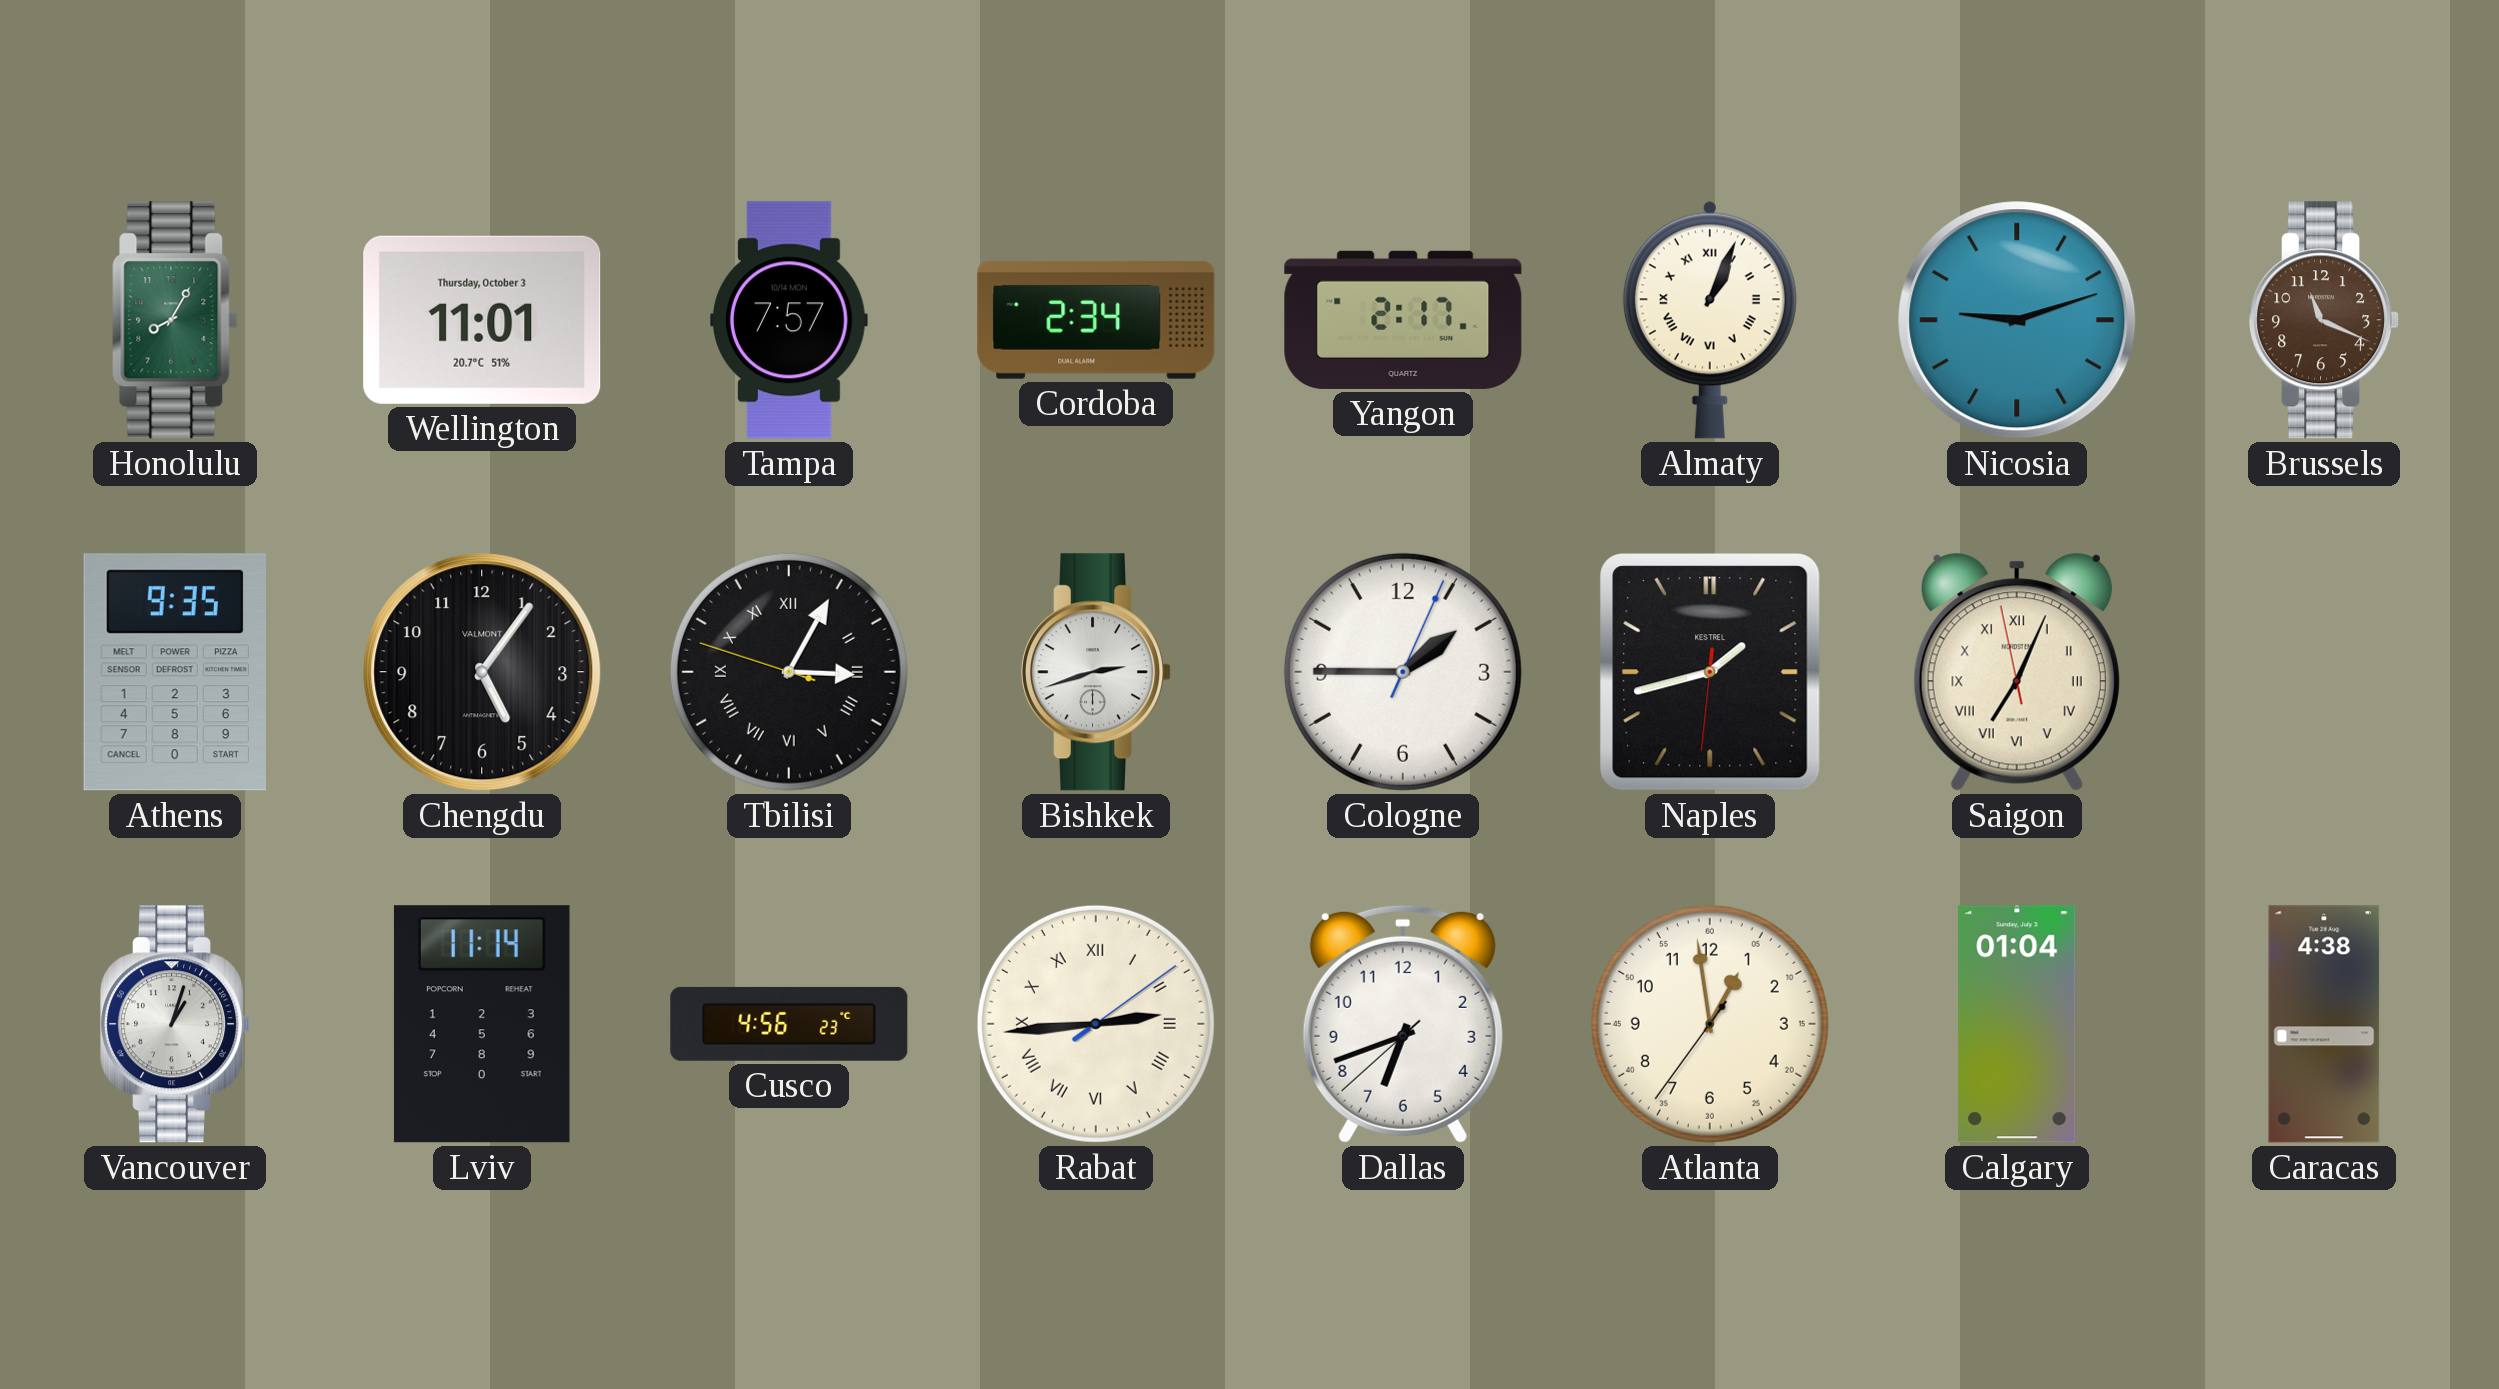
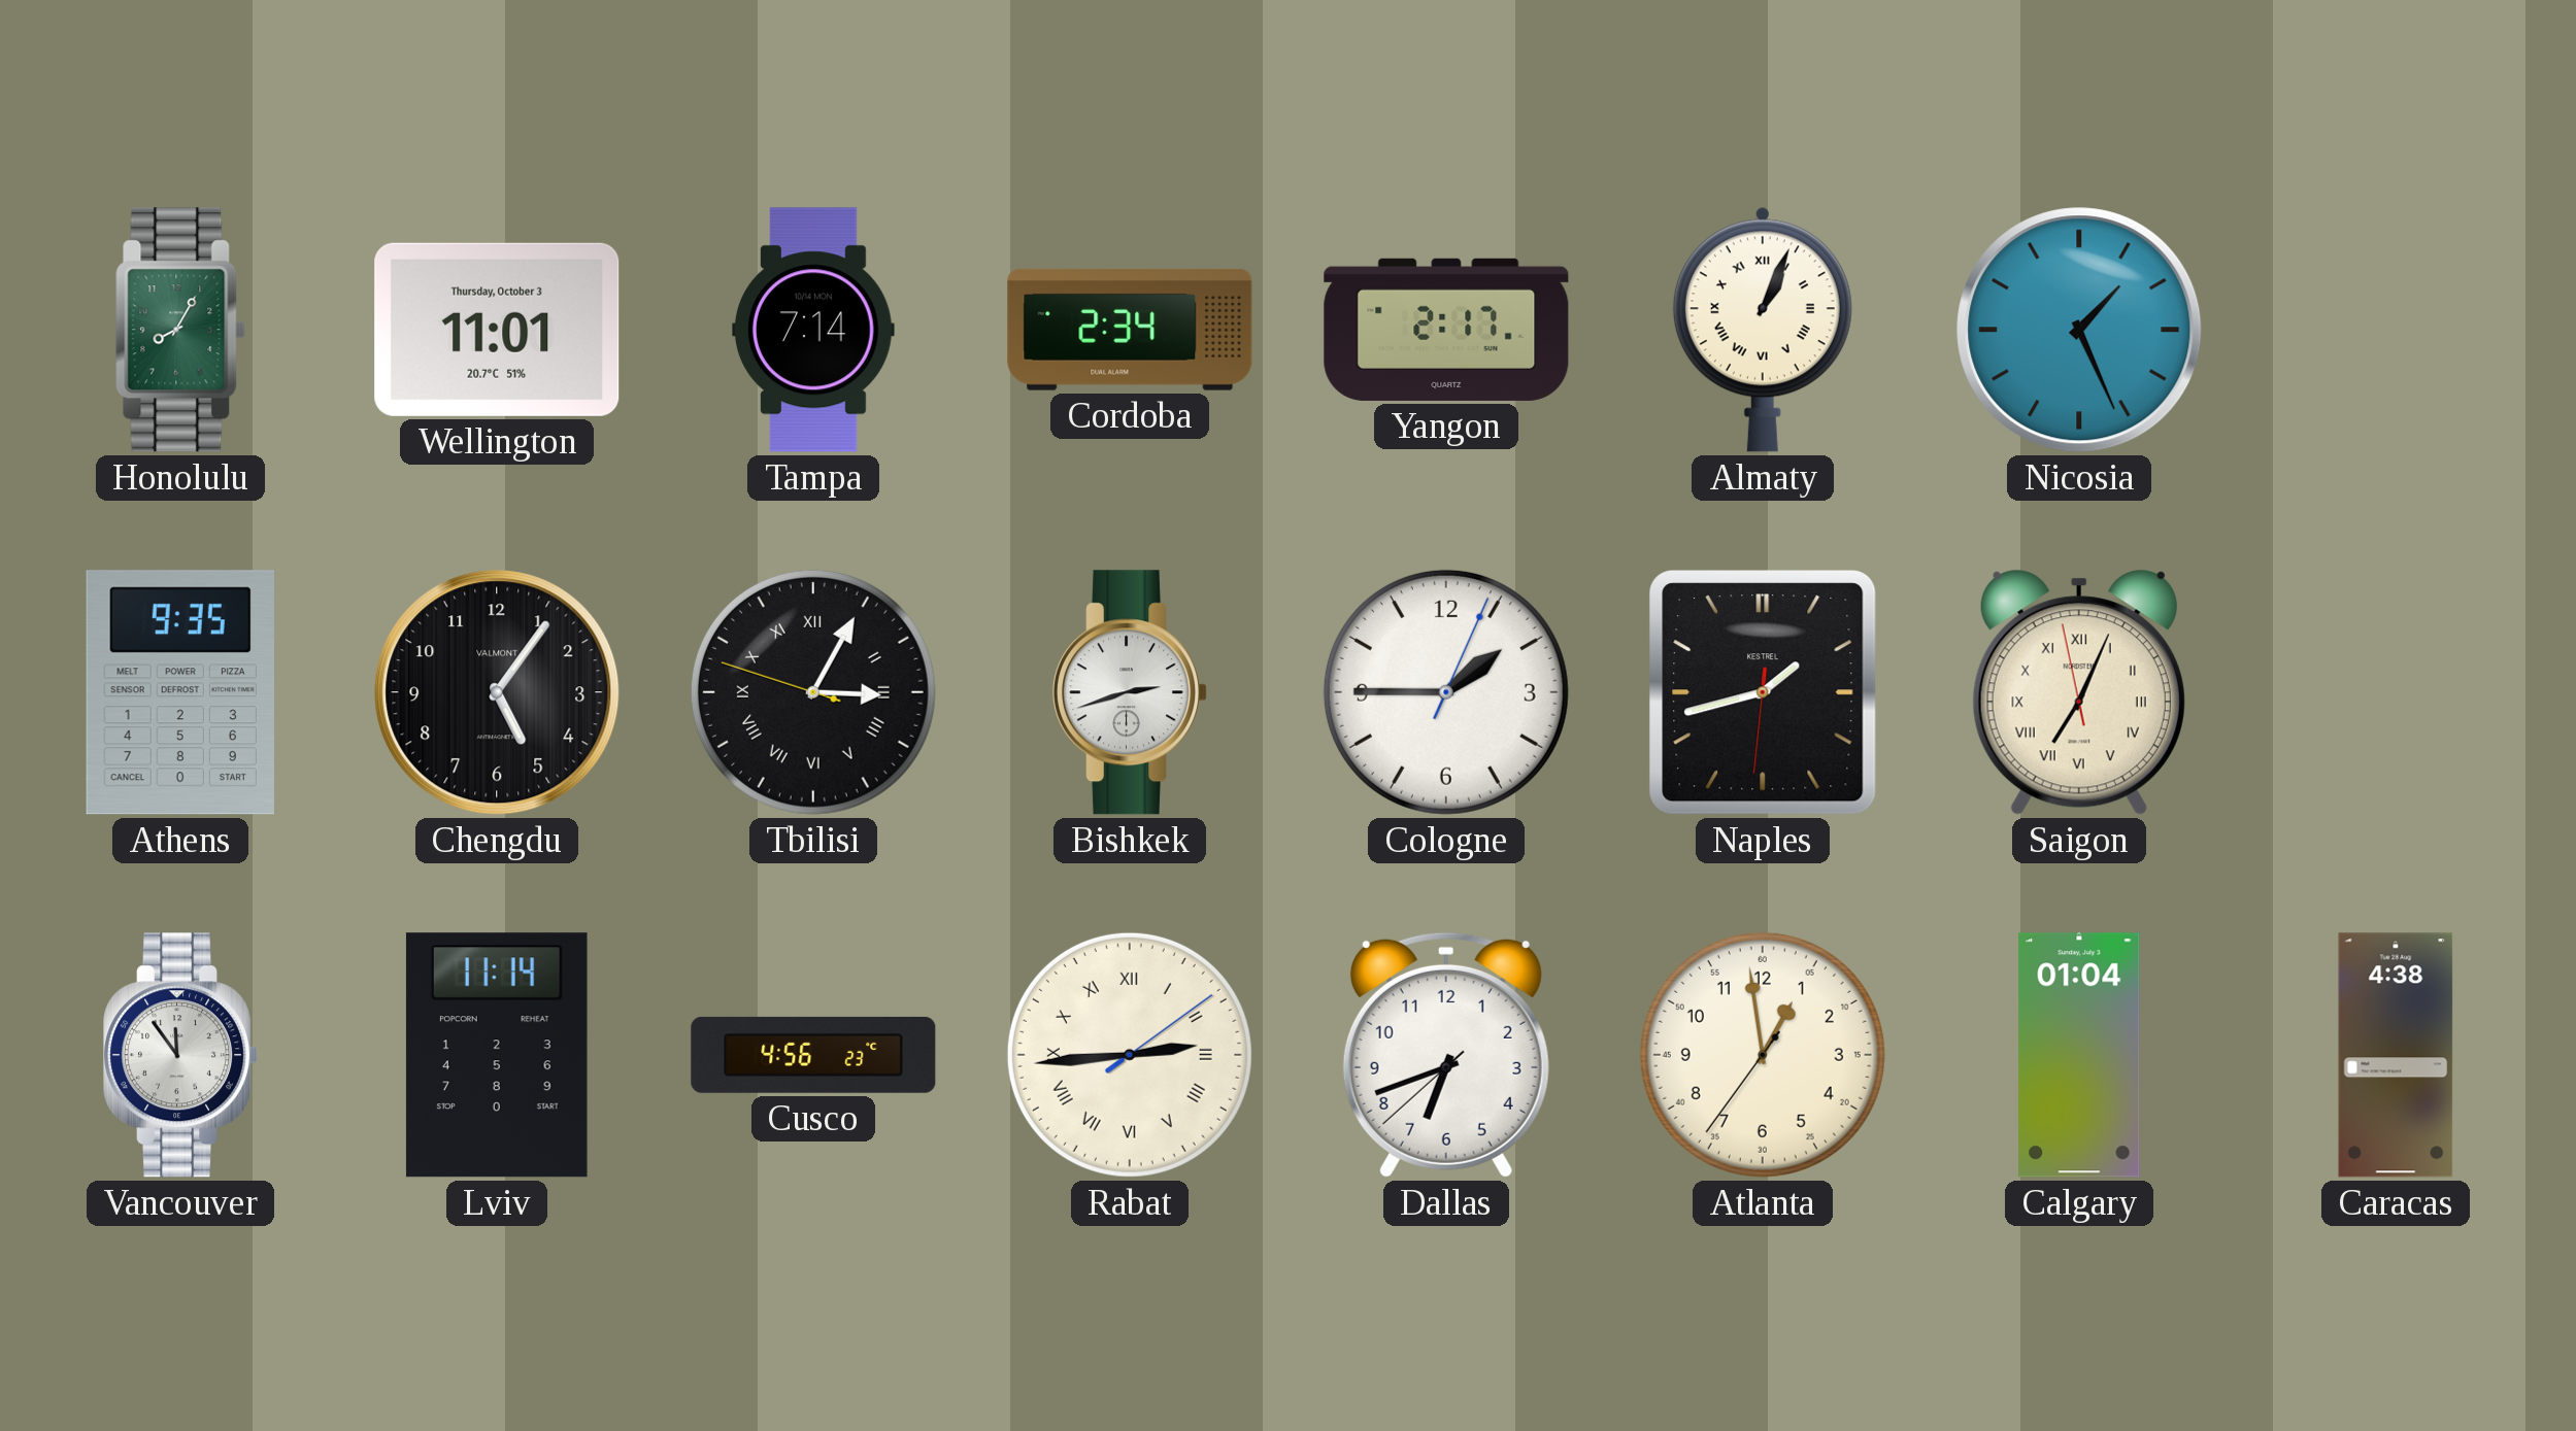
Tampa: 7:57 -> 7:14
Nicosia: 9:12 -> 1:26
Brussels: 11:19 -> none
Vancouver: 1:03 -> 11:54
